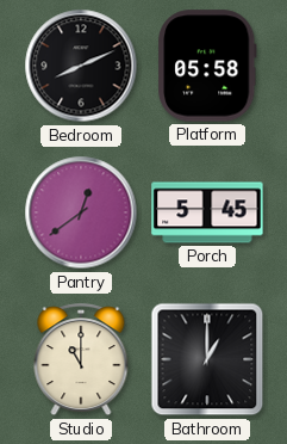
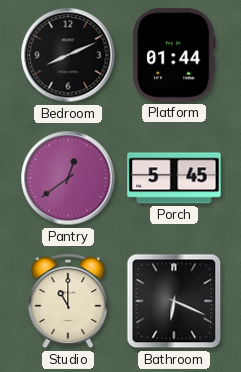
Platform: 05:58 -> 01:44
Bathroom: 1:00 -> 6:19
